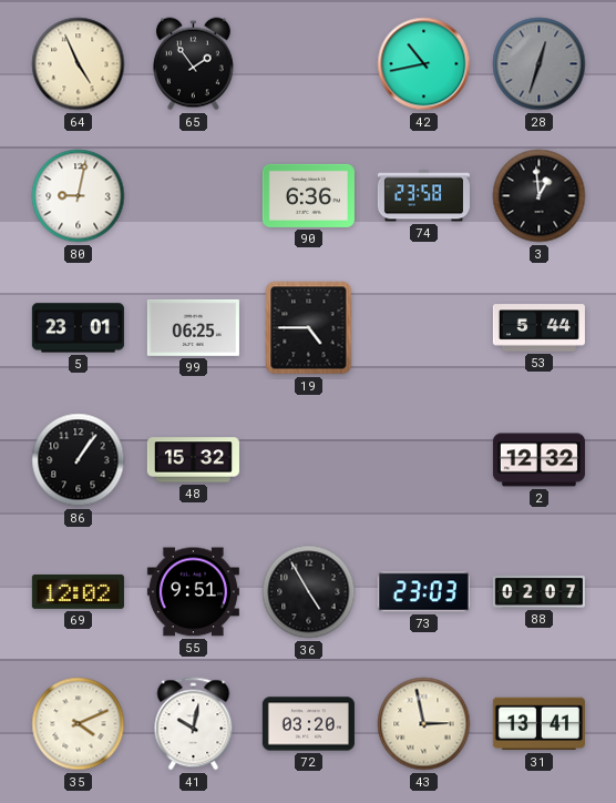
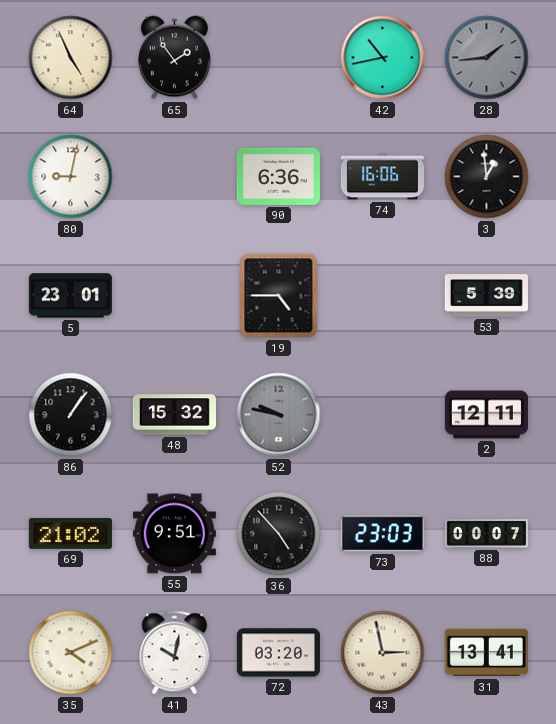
28: 12:33 -> 1:44
74: 23:58 -> 16:06
99: 06:25 -> none
53: 5:44 -> 5:39
52: none -> 9:47
2: 12:32 -> 12:11
69: 12:02 -> 21:02
36: 4:55 -> 4:53
88: 02:07 -> 00:07
